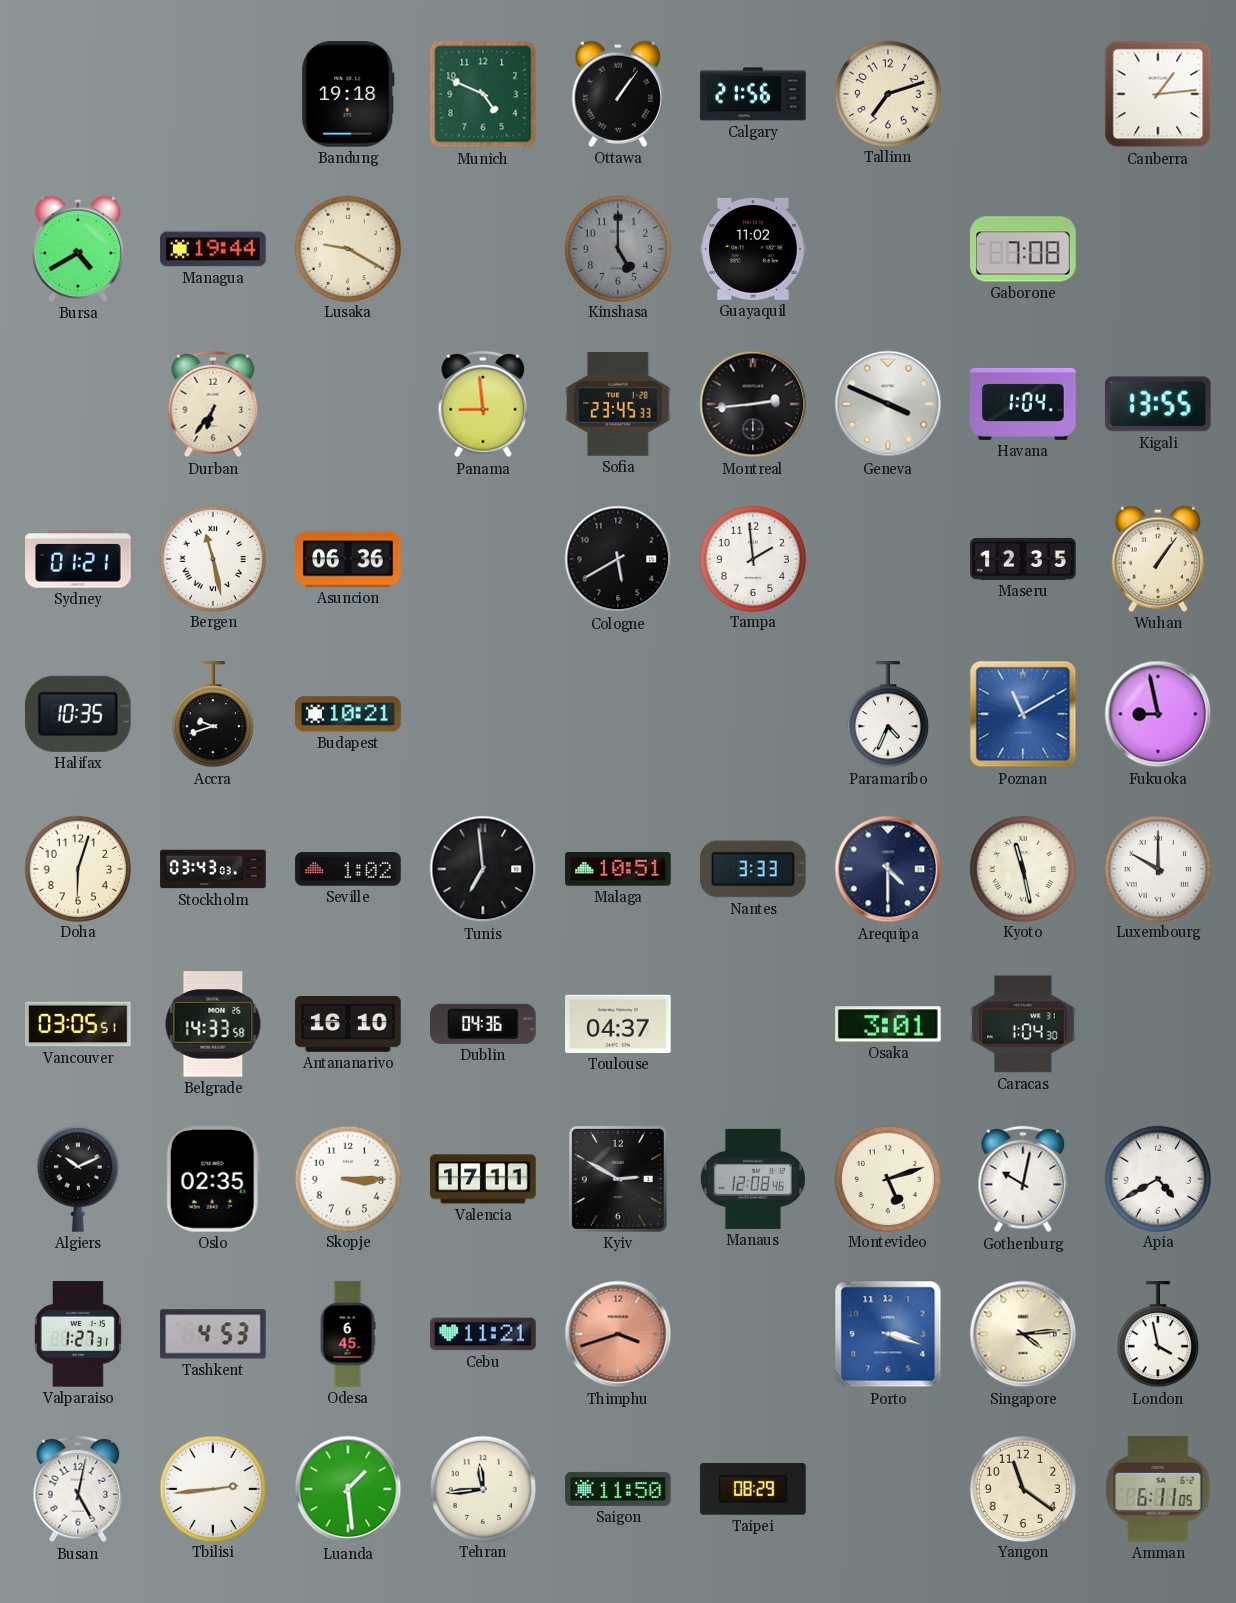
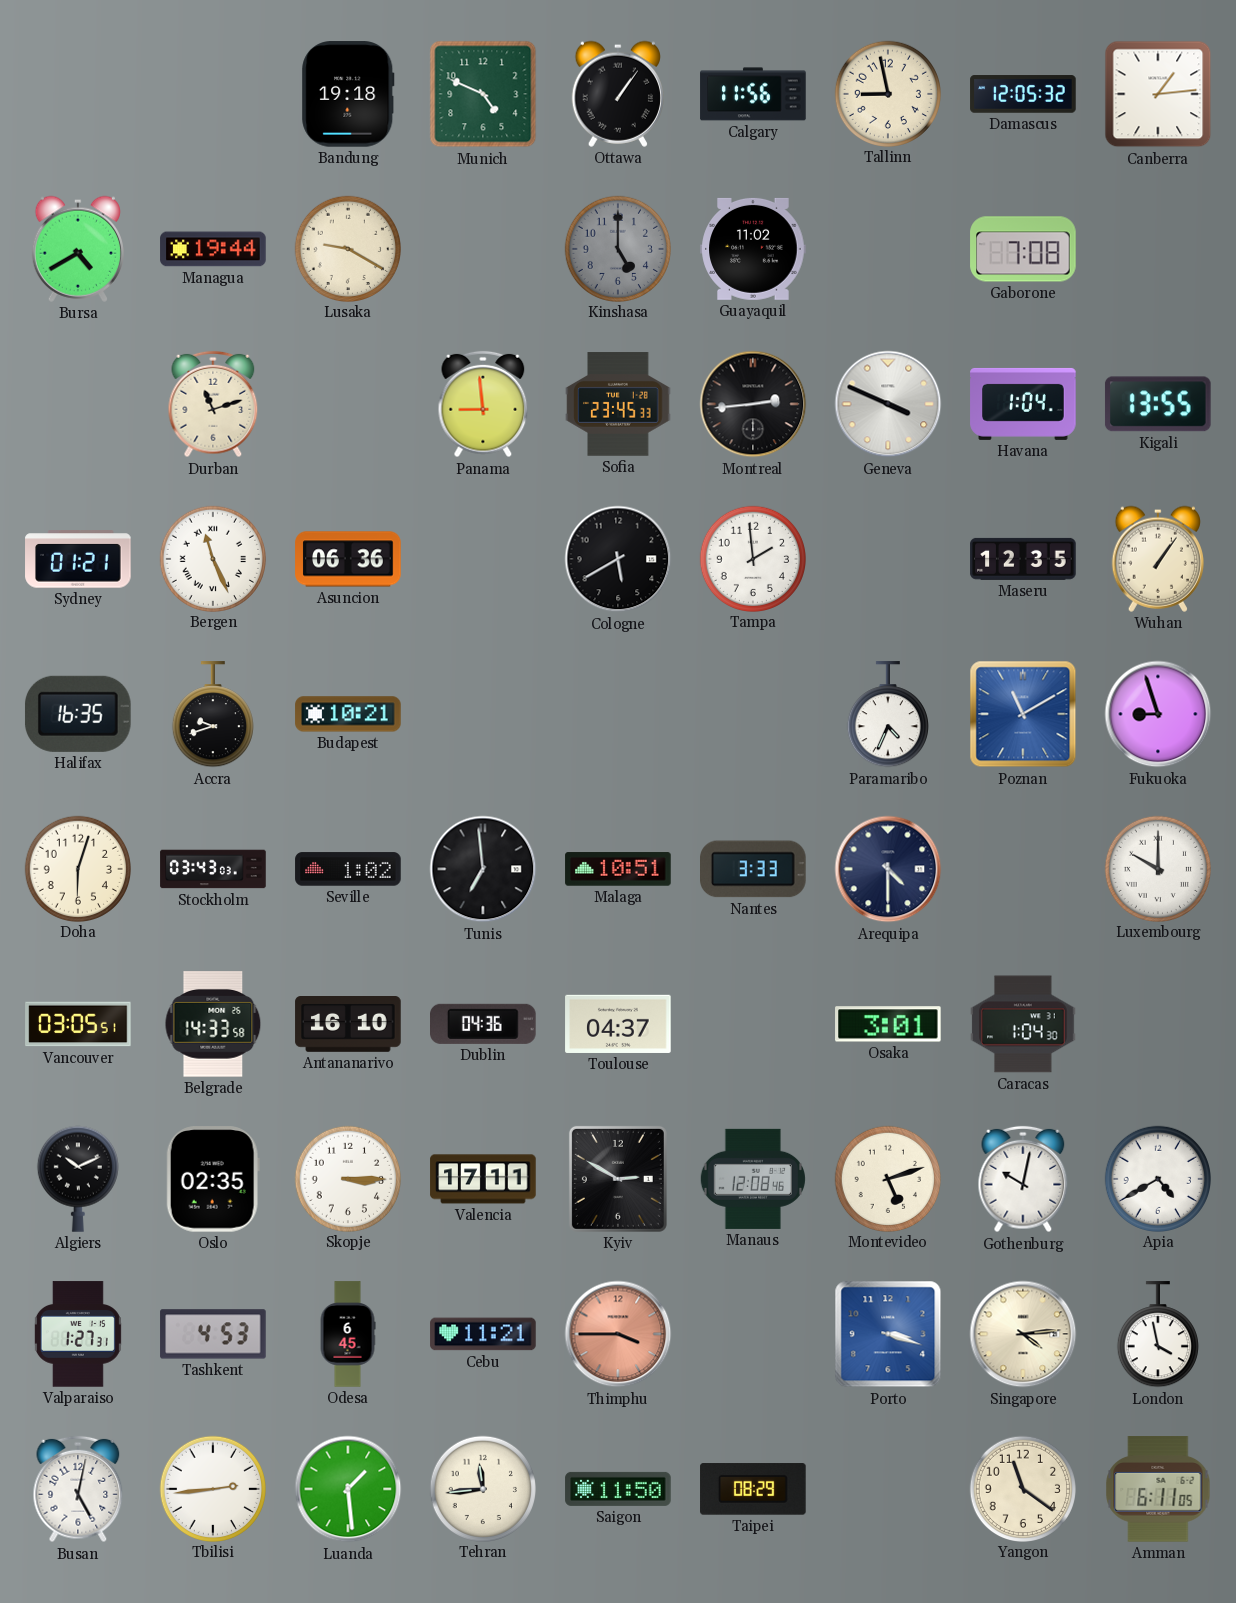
Calgary: 21:56 -> 11:56
Tallinn: 7:12 -> 8:58
Damascus: none -> 12:05
Durban: 6:36 -> 11:12
Bergen: 11:28 -> 11:26
Halifax: 10:35 -> 16:35
Fukuoka: 8:58 -> 8:57
Kyoto: 11:28 -> none
Thimphu: 3:42 -> 3:45
